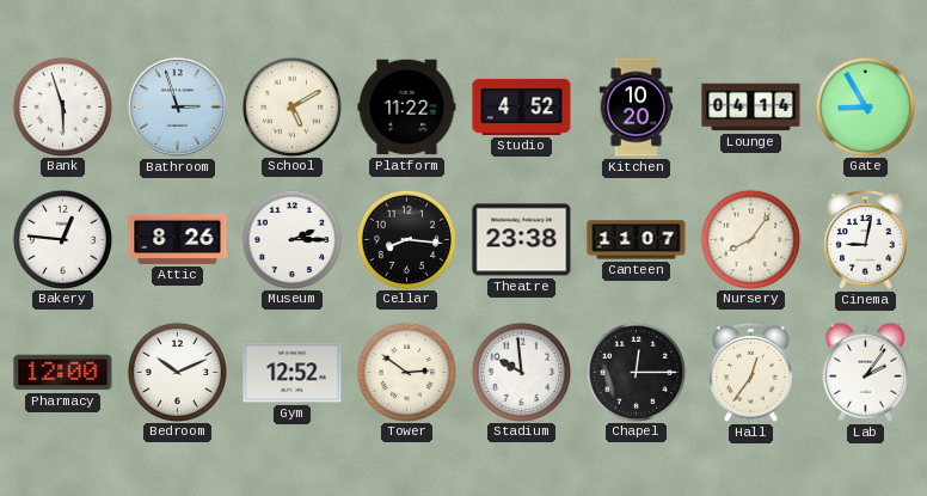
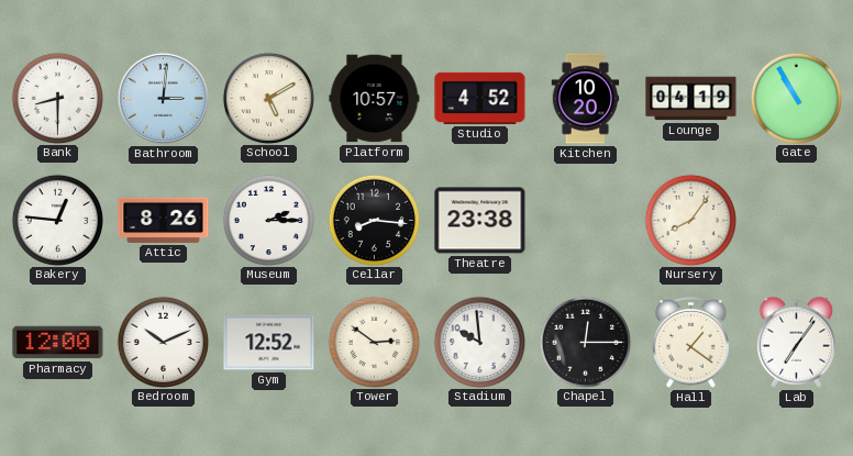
Bank: 5:57 -> 8:30
Bathroom: 2:57 -> 3:01
Platform: 11:22 -> 10:57
Lounge: 04:14 -> 04:19
Gate: 8:55 -> 10:55
Canteen: 11:07 -> none
Cinema: 9:02 -> none
Hall: 12:36 -> 1:21
Lab: 2:06 -> 7:06
